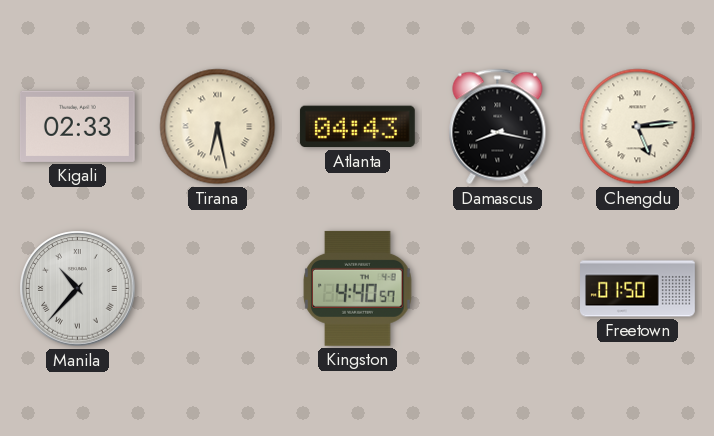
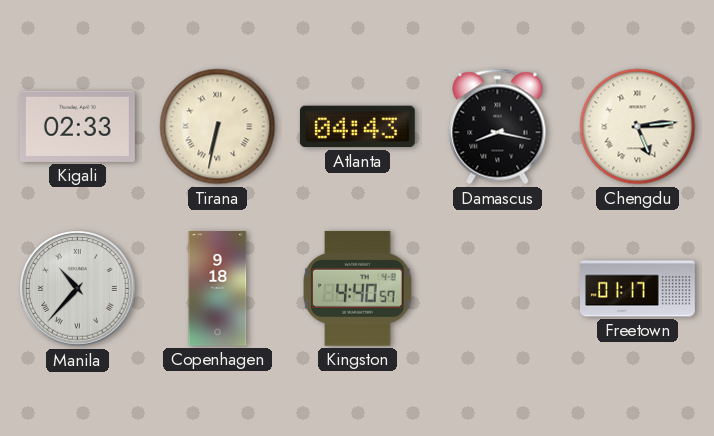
Tirana: 6:28 -> 6:32
Copenhagen: none -> 9:18
Freetown: 01:50 -> 01:17
